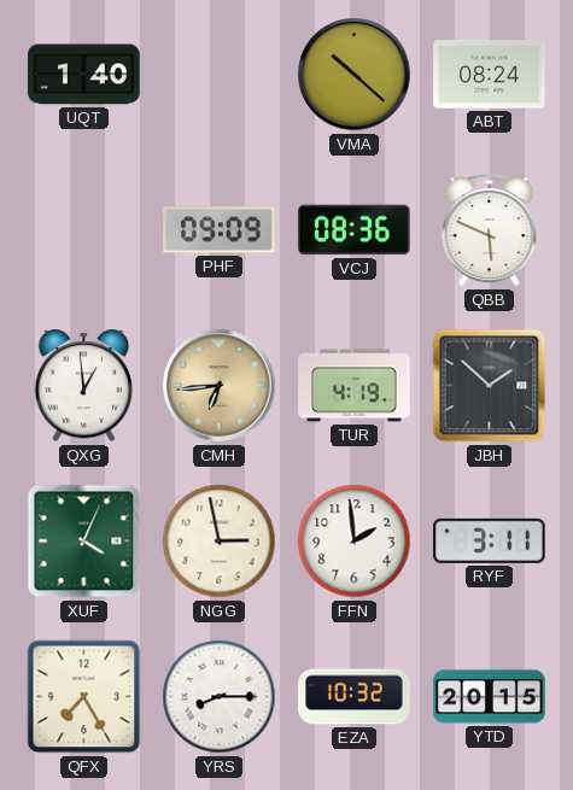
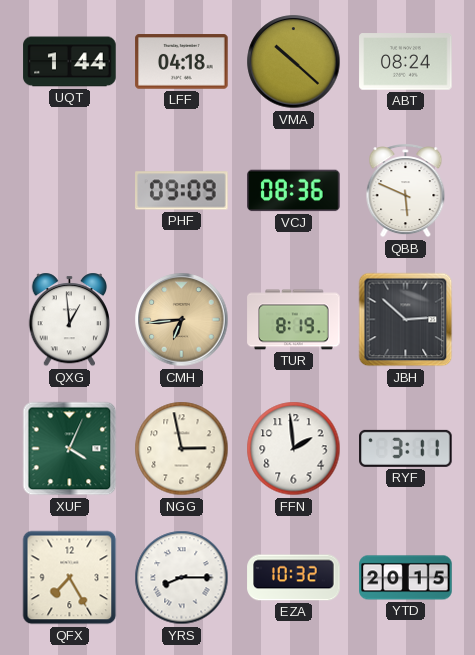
UQT: 1:40 -> 1:44
LFF: none -> 04:18
TUR: 4:19 -> 8:19
JBH: 1:52 -> 2:52
